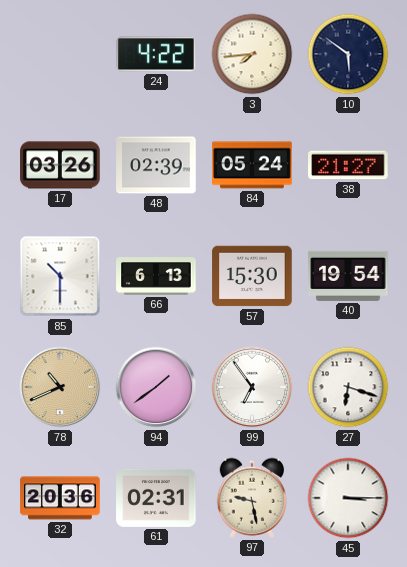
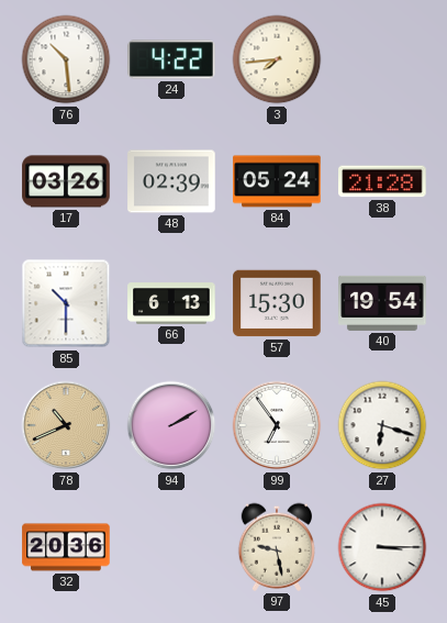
76: none -> 10:29
10: 5:51 -> none
38: 21:27 -> 21:28
94: 1:39 -> 2:10
61: 02:31 -> none
